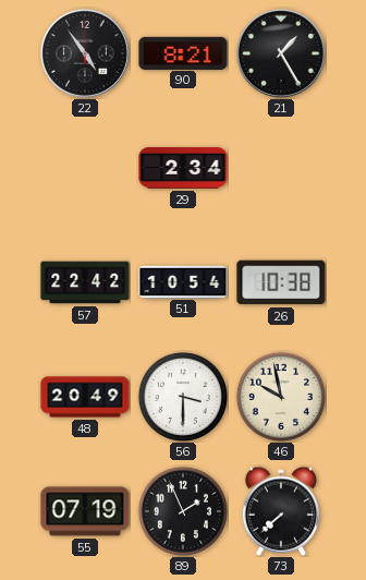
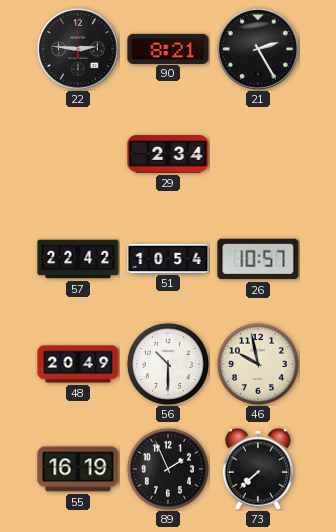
22: 4:54 -> 2:46
21: 1:25 -> 2:25
26: 10:38 -> 10:57
56: 3:30 -> 10:30
55: 07:19 -> 16:19
